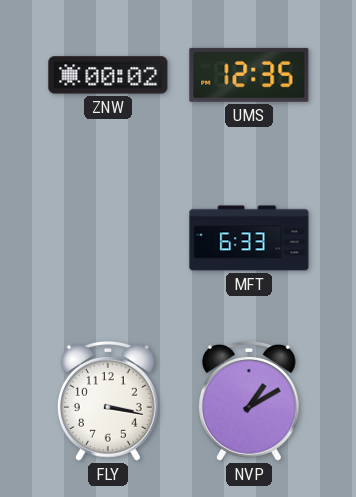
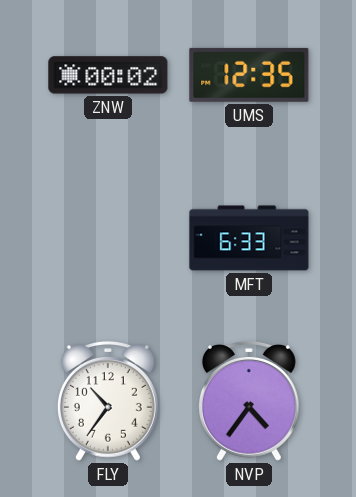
FLY: 3:17 -> 10:36
NVP: 1:10 -> 4:36
